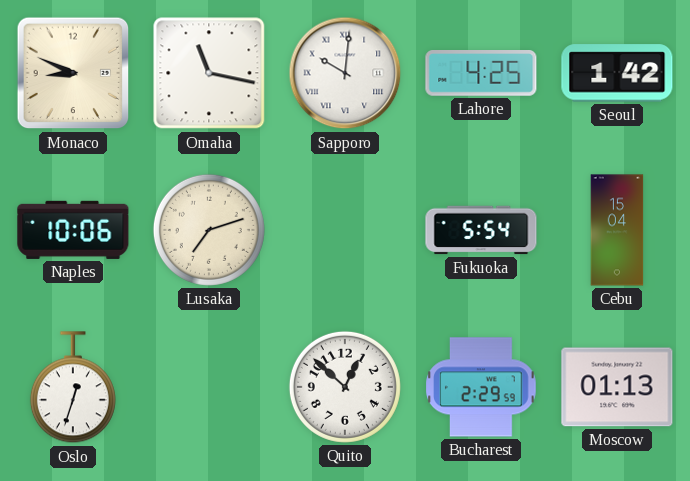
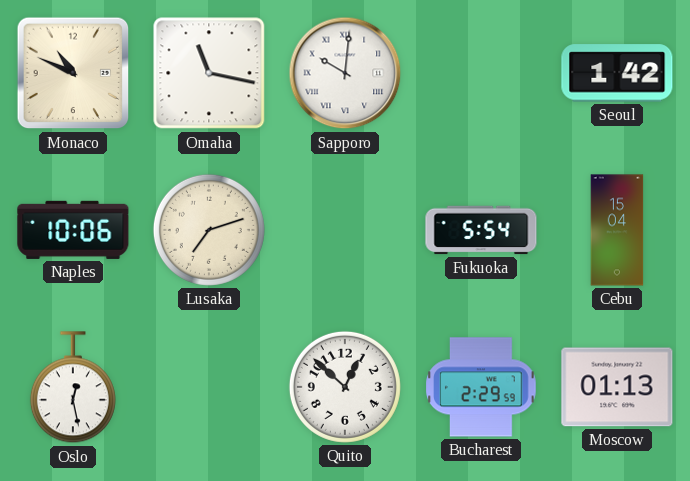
Monaco: 8:49 -> 10:49
Lahore: 4:25 -> none
Oslo: 12:33 -> 12:28
